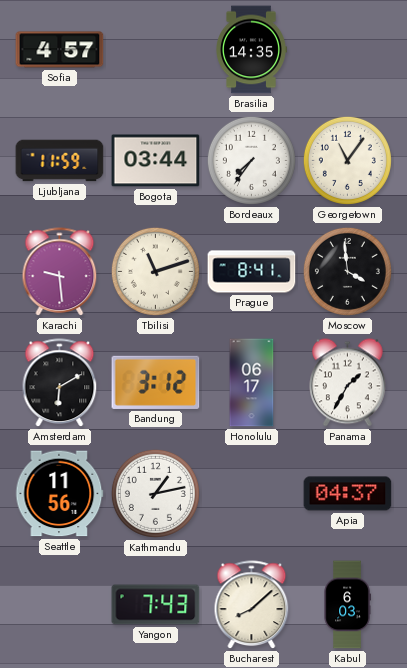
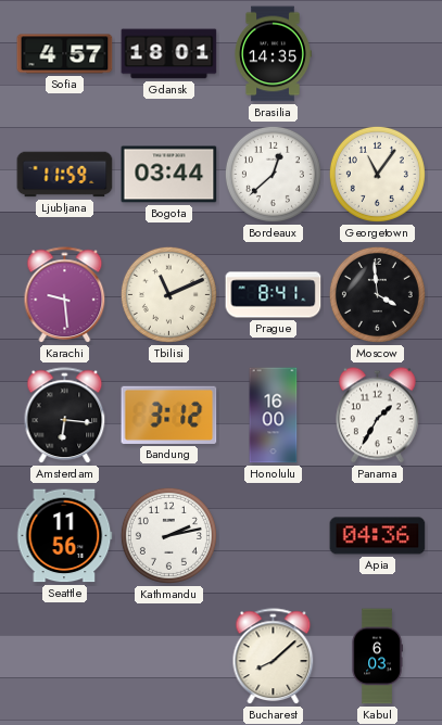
Gdansk: none -> 18:01
Bordeaux: 7:36 -> 12:38
Tbilisi: 11:12 -> 11:11
Amsterdam: 6:10 -> 6:16
Honolulu: 06:17 -> 16:00
Kathmandu: 1:13 -> 2:13
Apia: 04:37 -> 04:36
Yangon: 7:43 -> none
